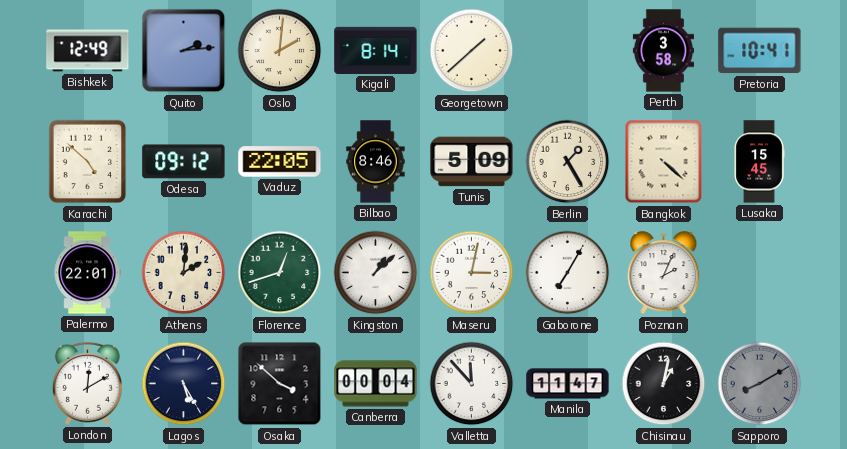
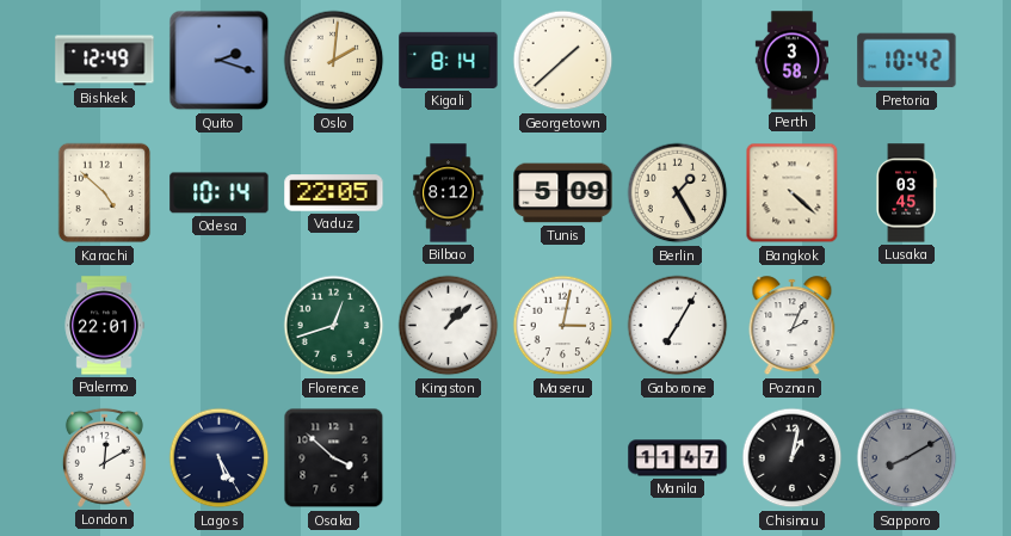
Quito: 2:14 -> 2:18
Pretoria: 10:41 -> 10:42
Odesa: 09:12 -> 10:14
Bilbao: 8:46 -> 8:12
Lusaka: 15:45 -> 03:45
Athens: 2:01 -> none
Canberra: 00:04 -> none
Valletta: 11:53 -> none
